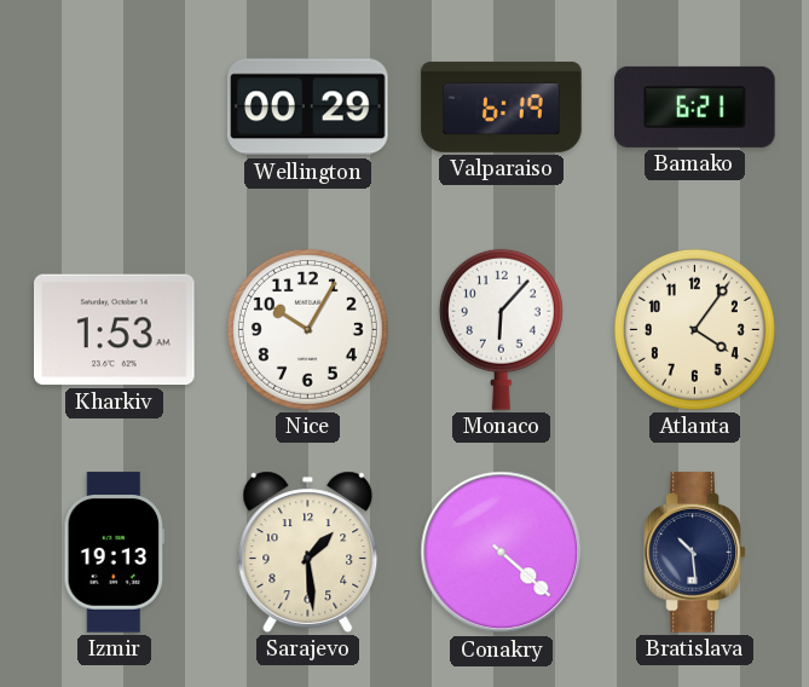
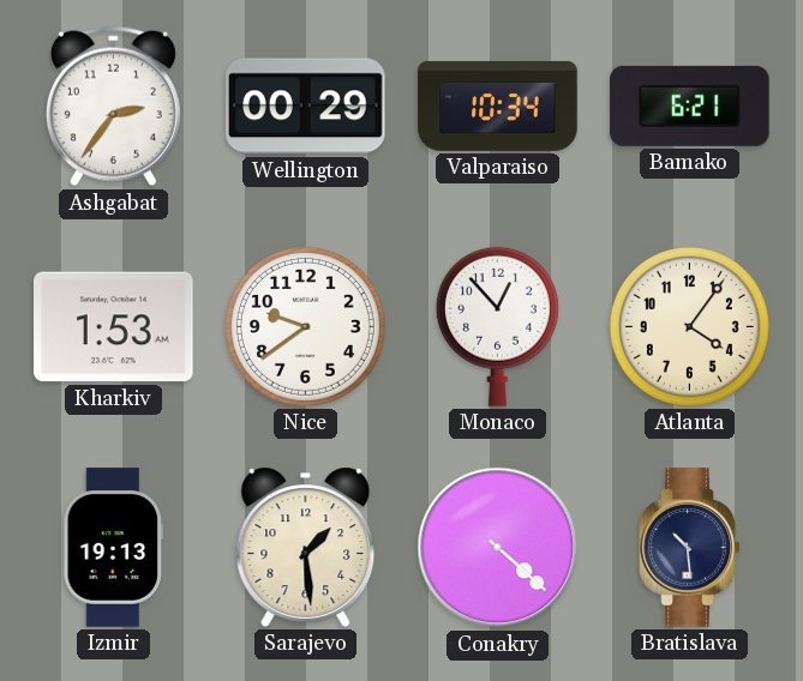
Ashgabat: none -> 2:36
Valparaiso: 6:19 -> 10:34
Nice: 10:05 -> 9:39
Monaco: 6:07 -> 12:53
